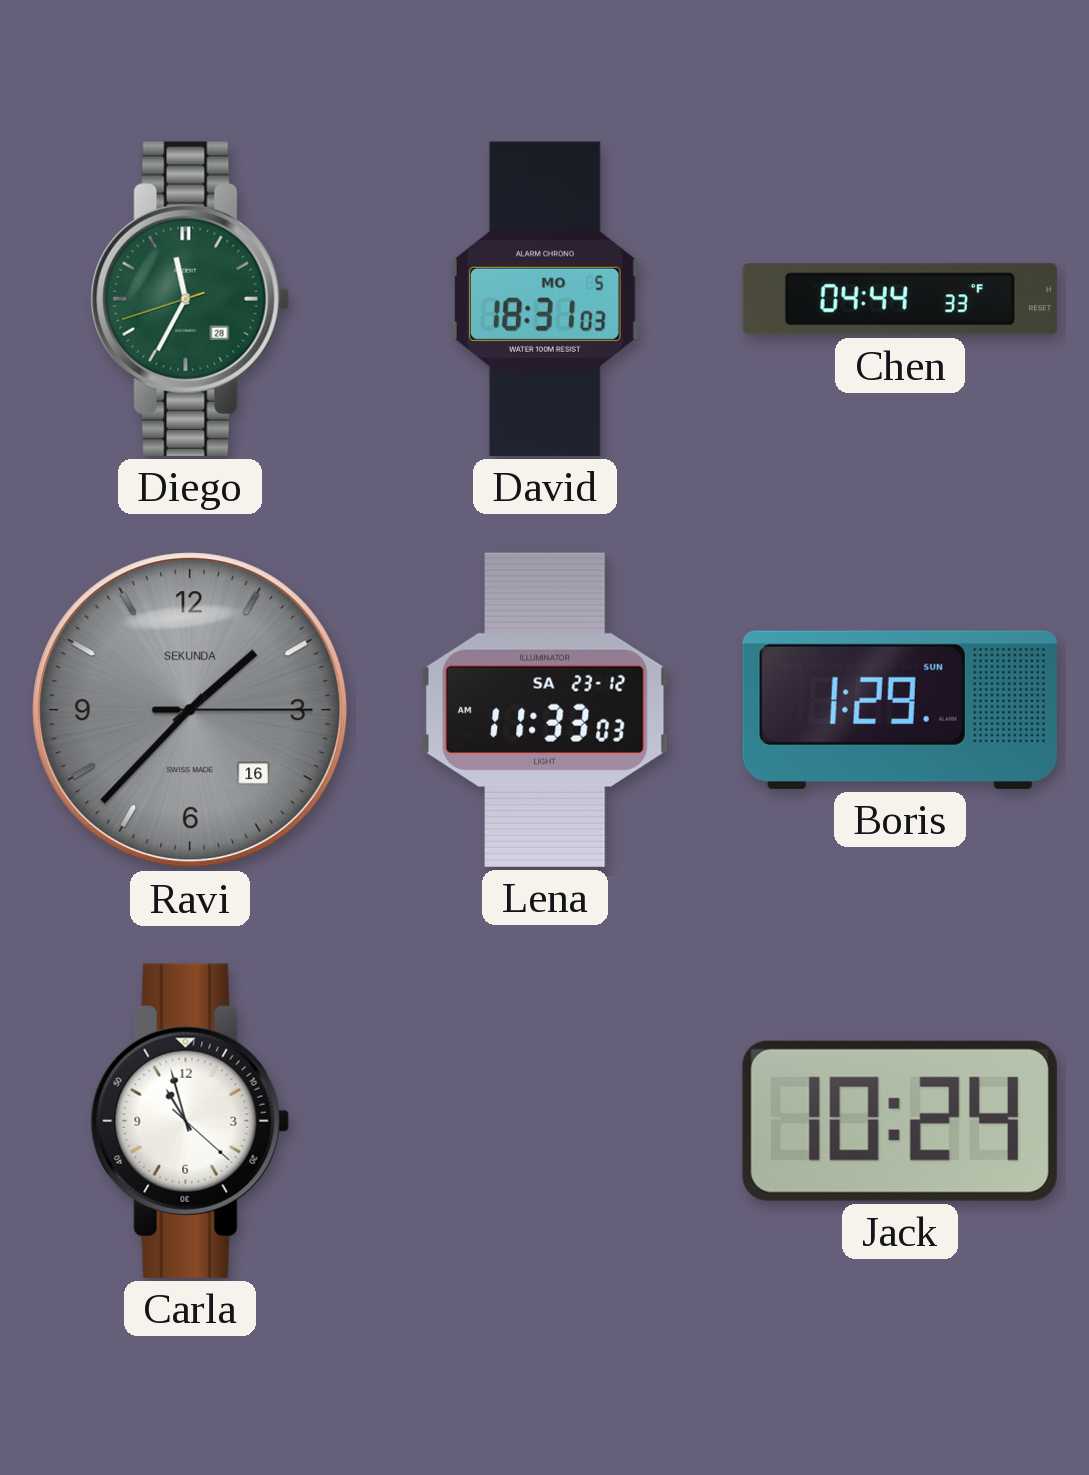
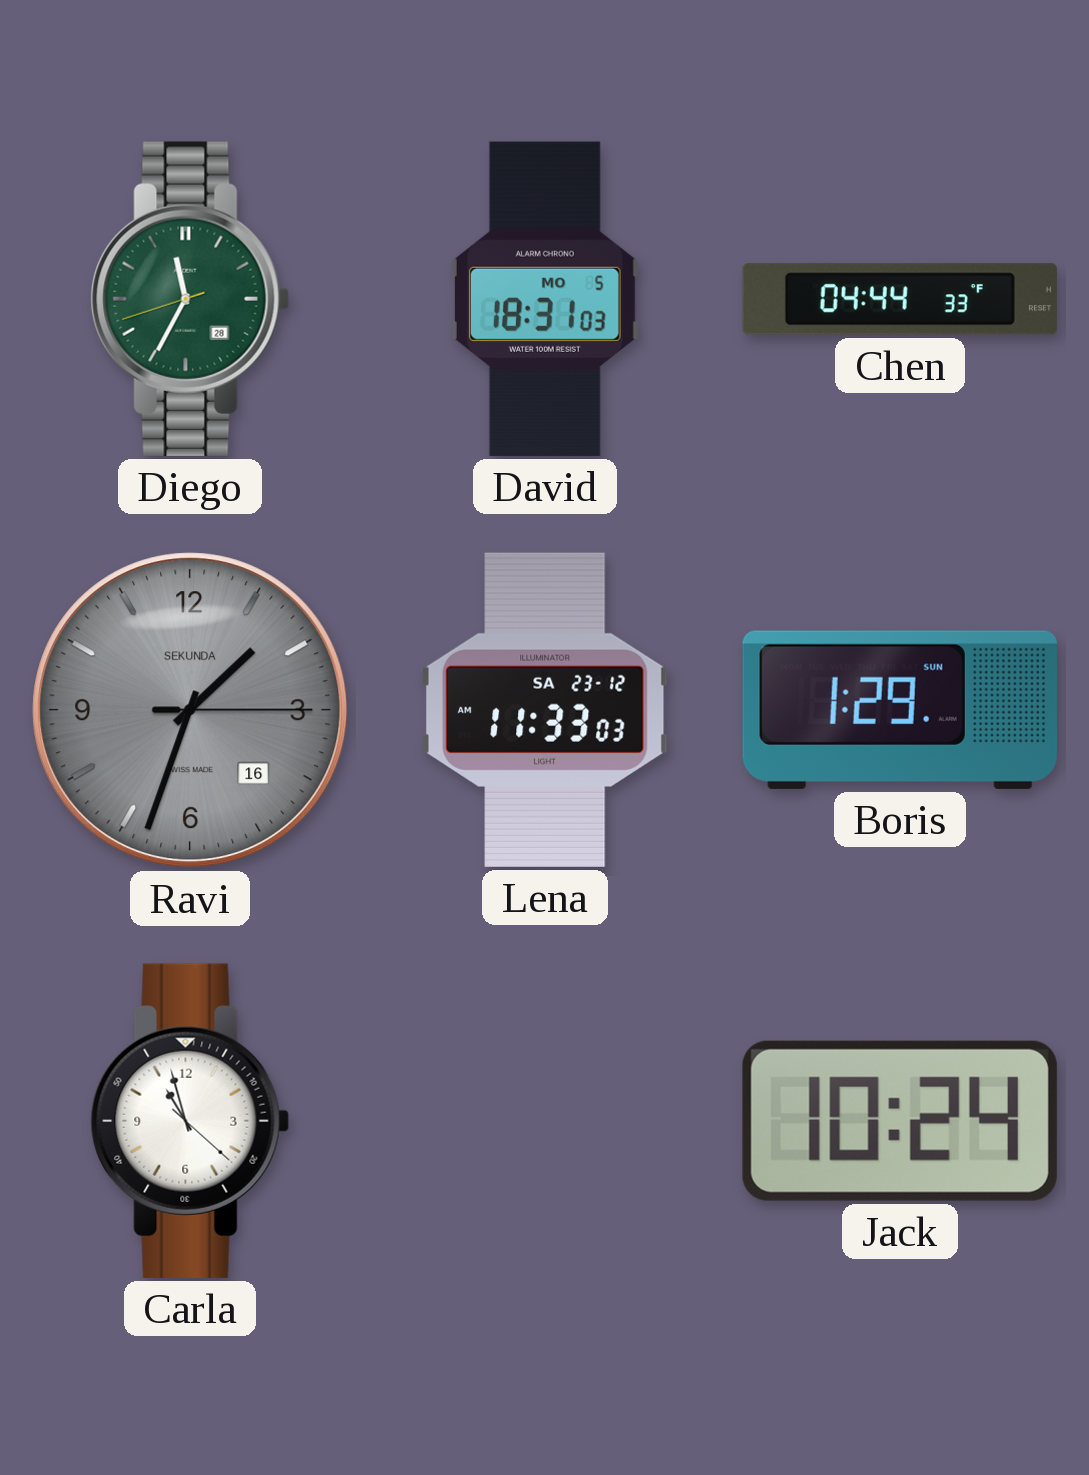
Ravi: 1:37 -> 1:33
